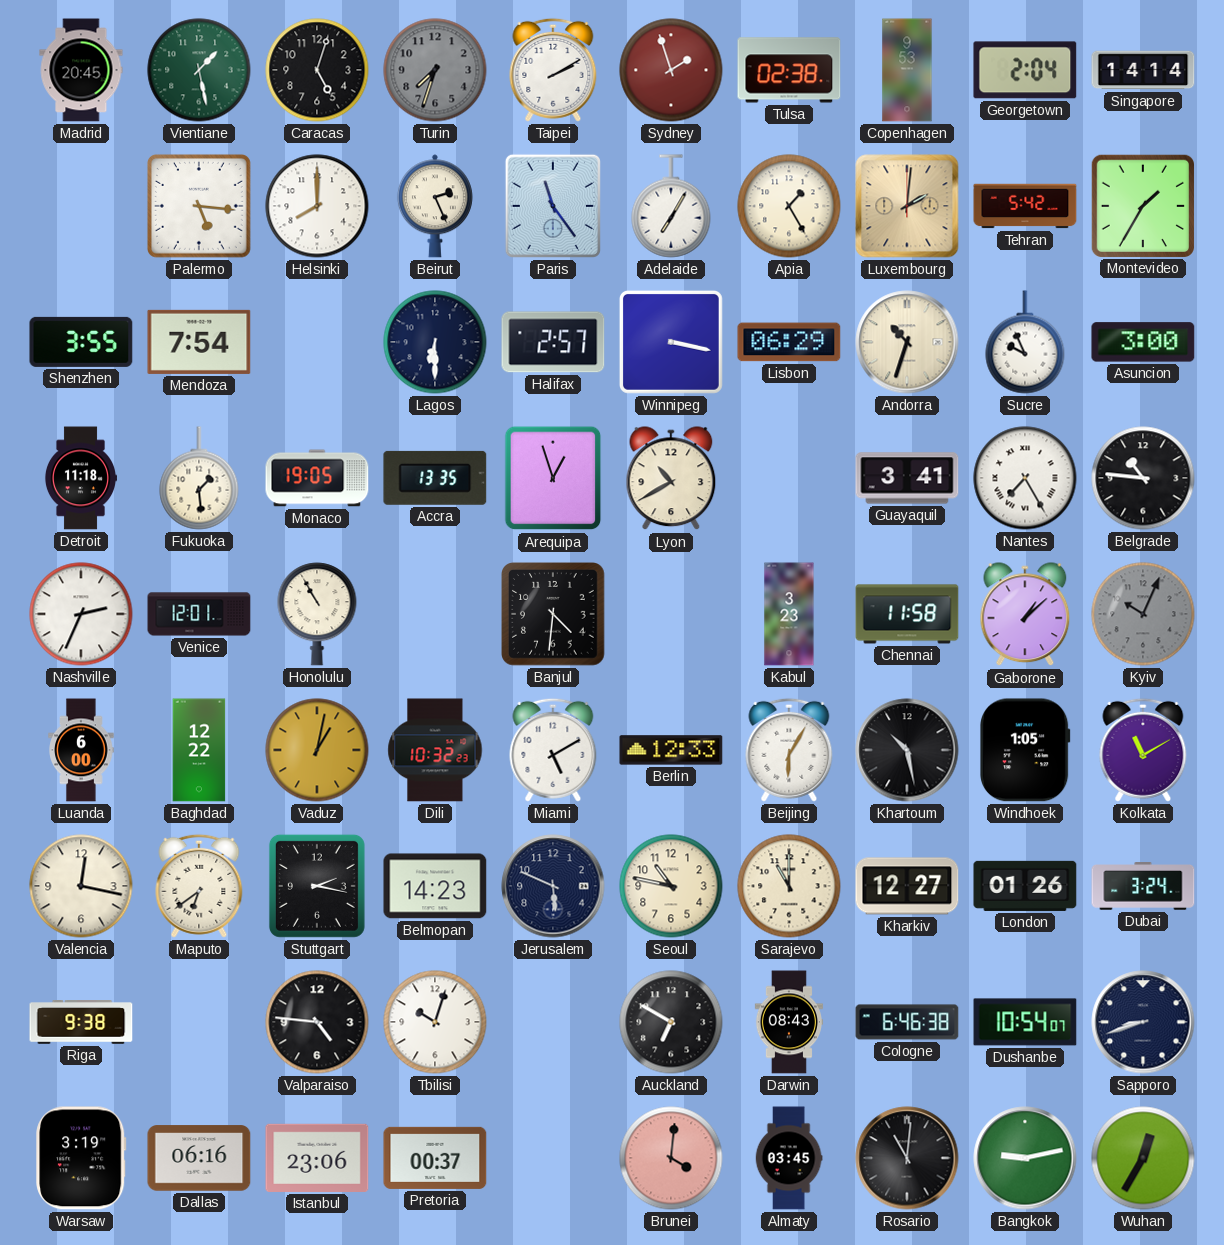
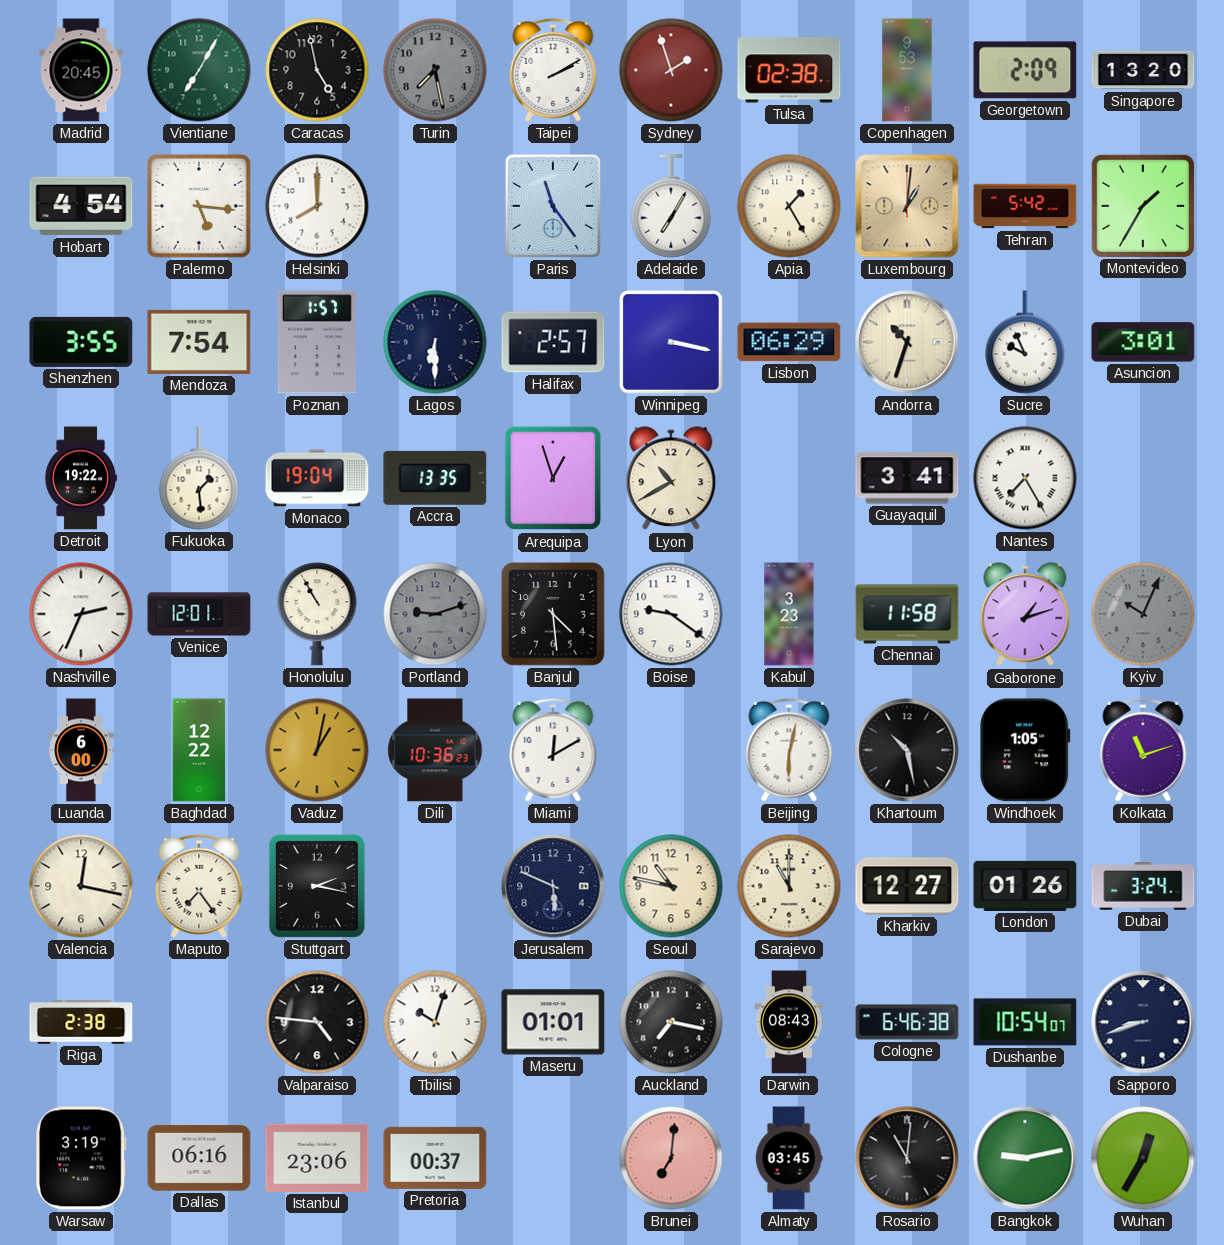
Vientiane: 1:28 -> 7:05
Caracas: 5:03 -> 4:58
Turin: 7:33 -> 7:28
Georgetown: 2:04 -> 2:09
Singapore: 14:14 -> 13:20
Hobart: none -> 4:54
Beirut: 2:26 -> none
Luxembourg: 2:01 -> 1:01
Poznan: none -> 1:57
Asuncion: 3:00 -> 3:01
Detroit: 11:18 -> 19:22
Monaco: 19:05 -> 19:04
Belgrade: 10:46 -> none
Portland: none -> 9:12
Banjul: 4:31 -> 4:29
Boise: none -> 9:21
Gaborone: 1:08 -> 1:12
Dili: 10:32 -> 10:36
Miami: 5:10 -> 12:10
Berlin: 12:33 -> none
Beijing: 6:05 -> 6:02
Kolkata: 11:10 -> 11:12
Maputo: 6:39 -> 7:24
Belmopan: 14:23 -> none
Riga: 9:38 -> 2:38
Maseru: none -> 01:01
Auckland: 6:50 -> 7:17
Brunei: 4:01 -> 7:01
